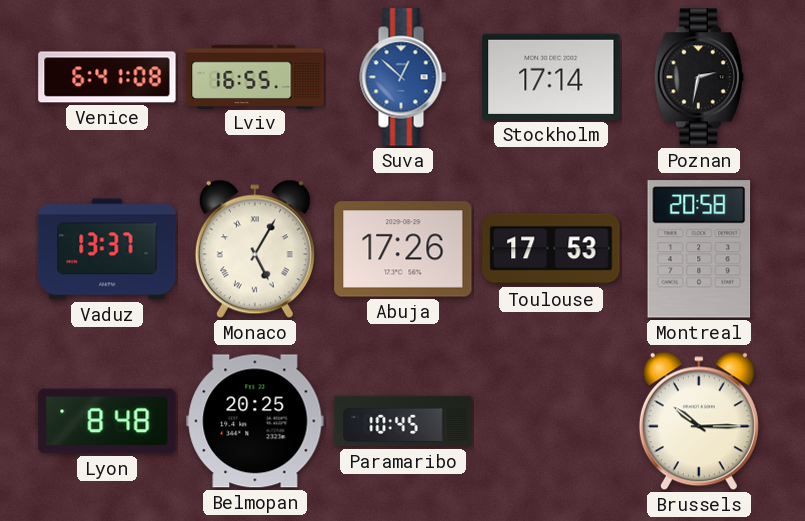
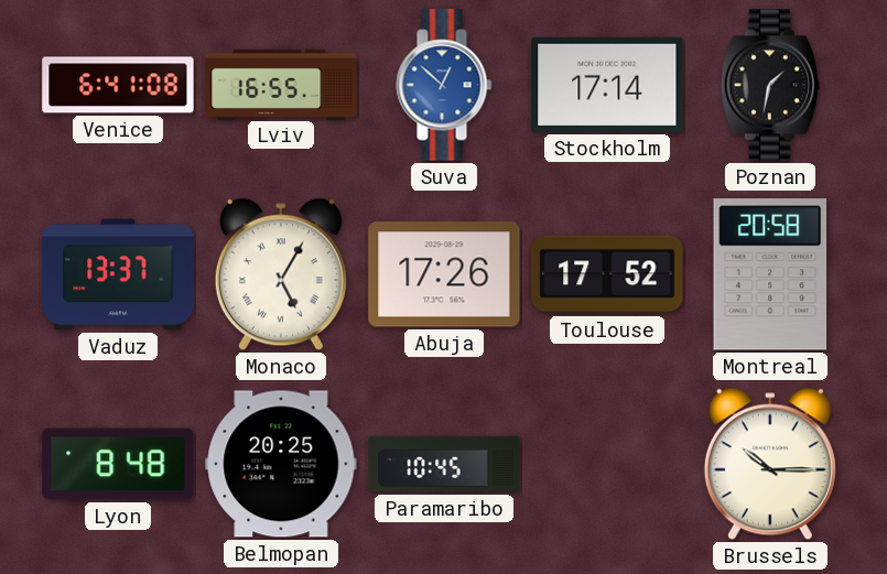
Poznan: 2:32 -> 1:32
Toulouse: 17:53 -> 17:52
